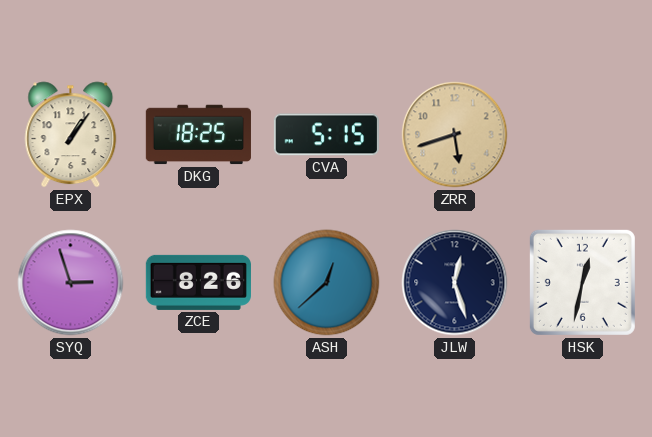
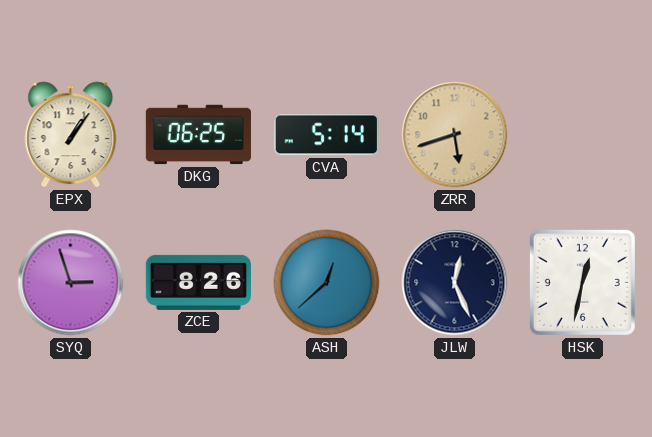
DKG: 18:25 -> 06:25
CVA: 5:15 -> 5:14
JLW: 12:27 -> 12:26
